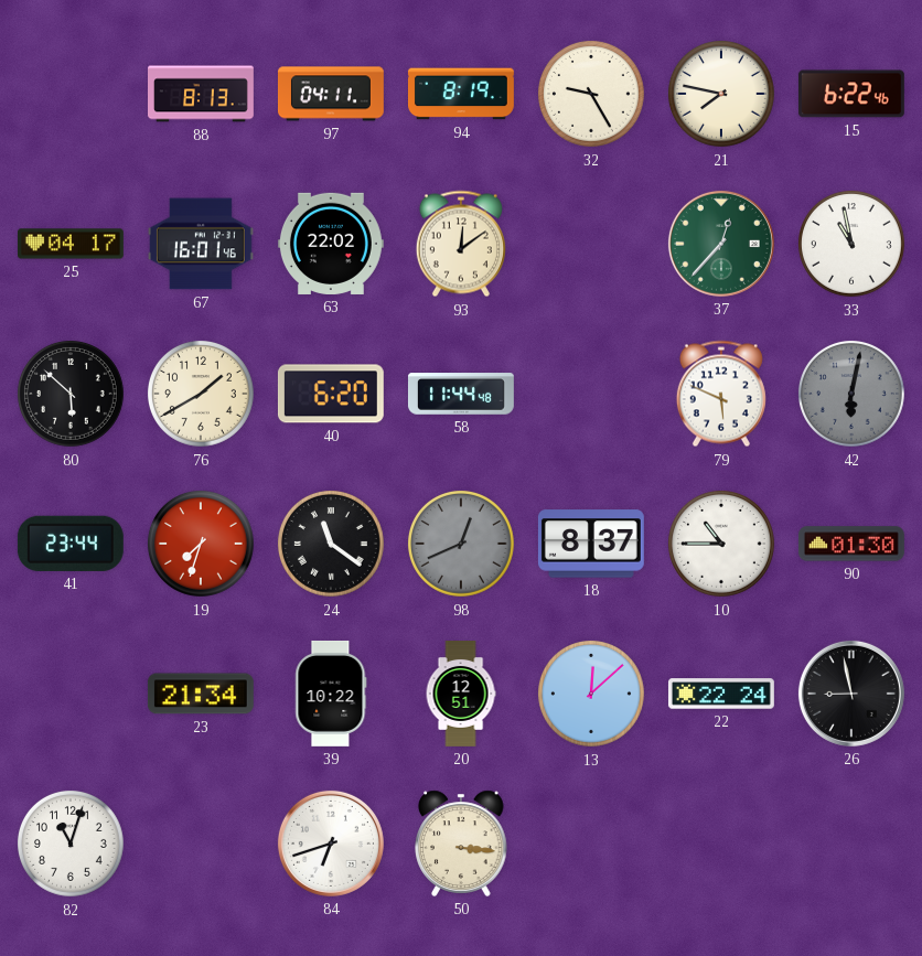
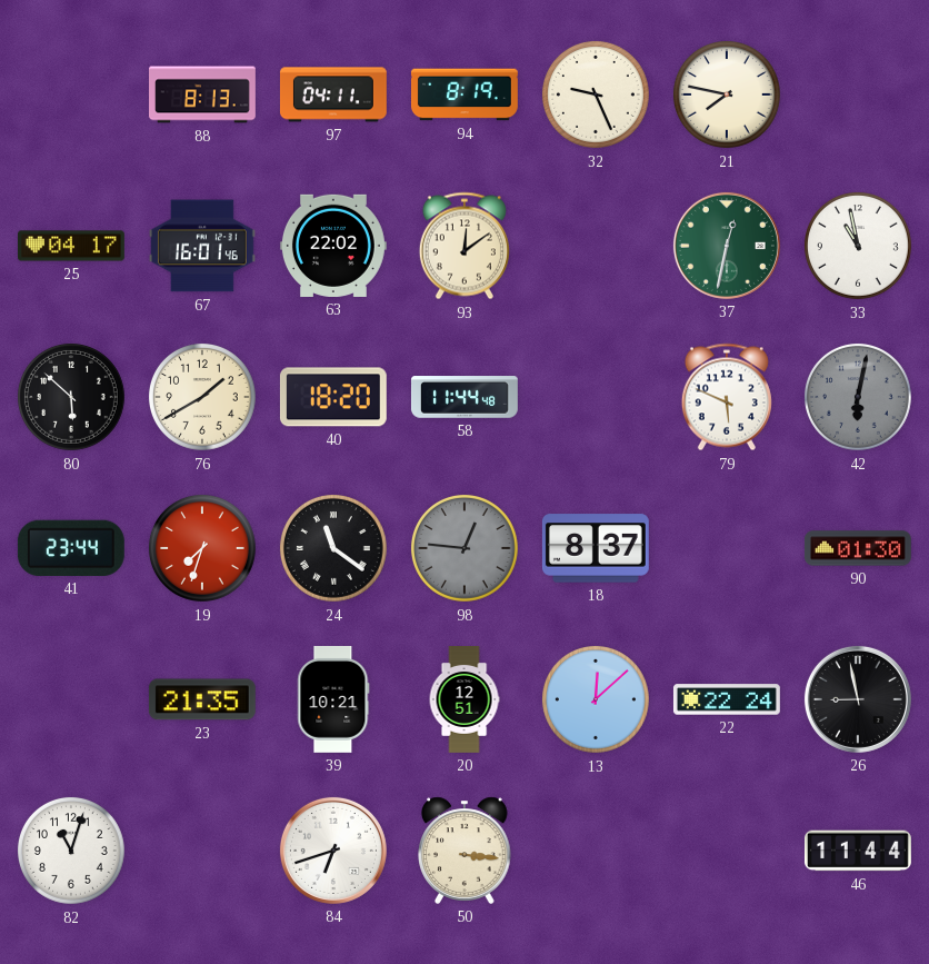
32: 9:25 -> 9:26
15: 6:22 -> none
37: 12:37 -> 12:32
40: 6:20 -> 18:20
98: 12:41 -> 12:46
10: 10:45 -> none
23: 21:34 -> 21:35
39: 10:22 -> 10:21
46: none -> 11:44
